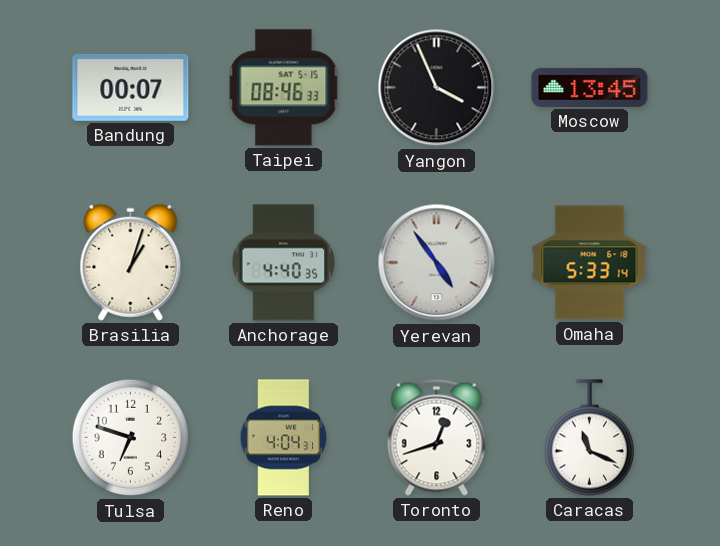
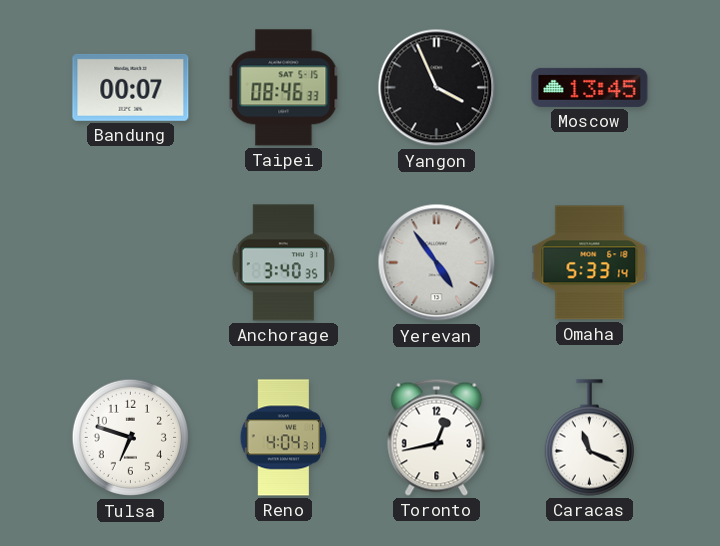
Brasilia: 1:03 -> none
Anchorage: 4:40 -> 3:40
Toronto: 12:42 -> 12:43
